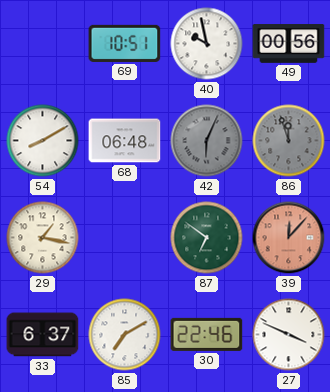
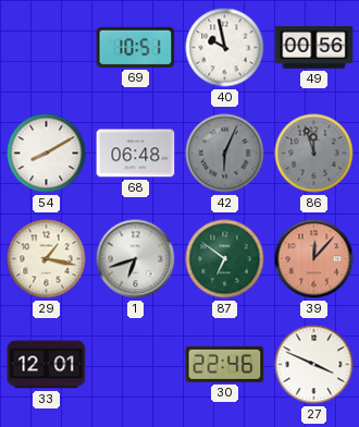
1: none -> 6:42
33: 6:37 -> 12:01
85: 7:10 -> none
